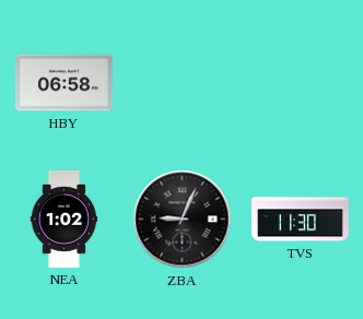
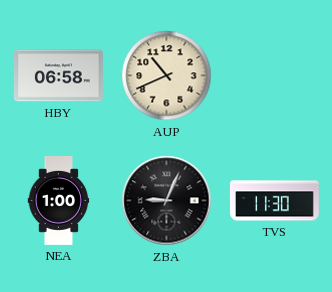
AUP: none -> 10:41
NEA: 1:02 -> 1:00
